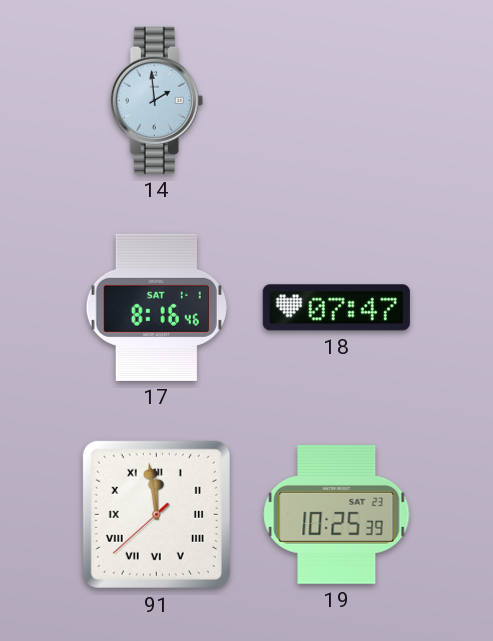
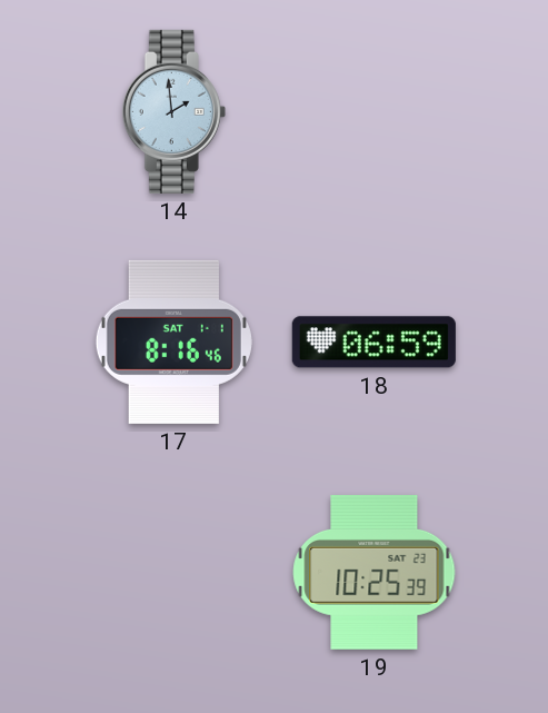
18: 07:47 -> 06:59
91: 11:58 -> none
